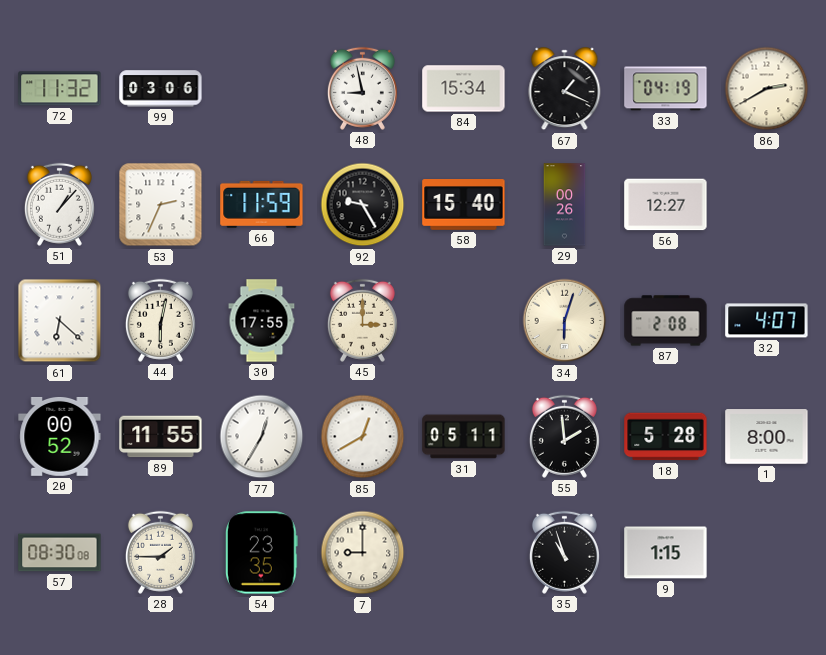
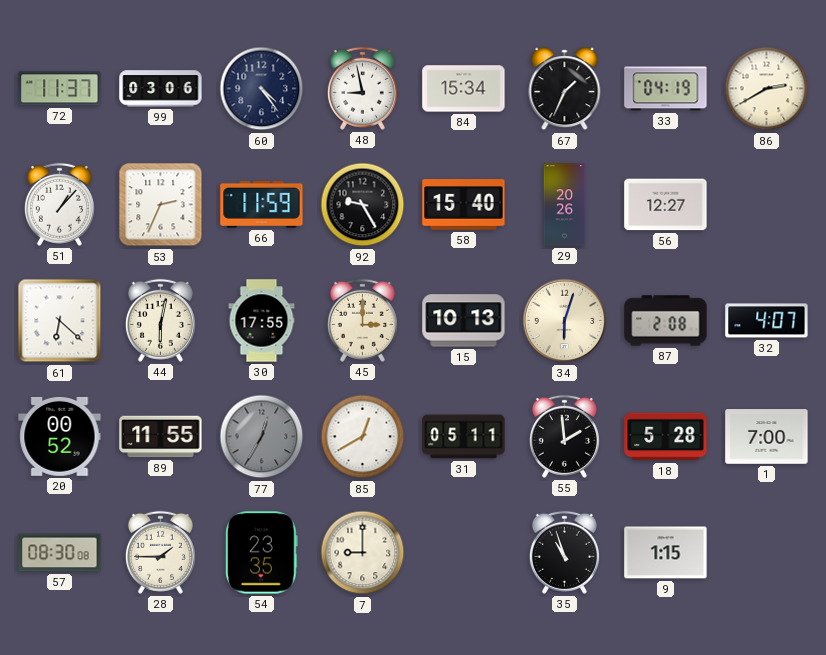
72: 11:32 -> 11:37
60: none -> 4:24
67: 1:19 -> 1:34
29: 00:26 -> 20:26
15: none -> 10:13
77 dial: white -> grey
1: 8:00 -> 7:00
